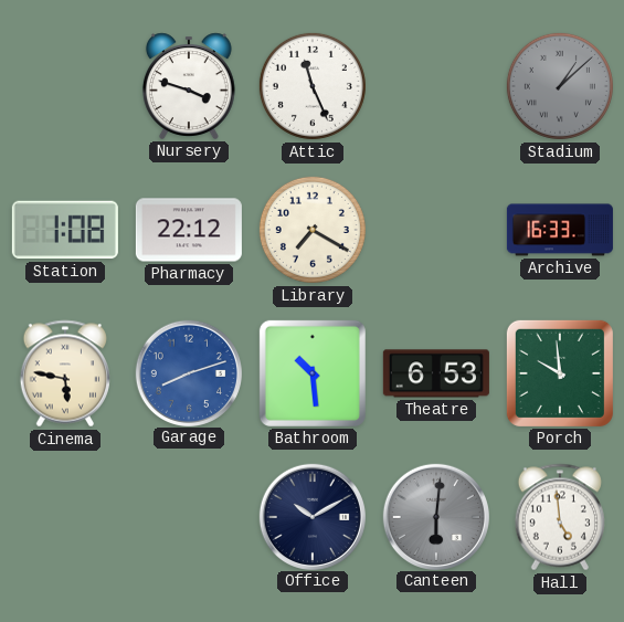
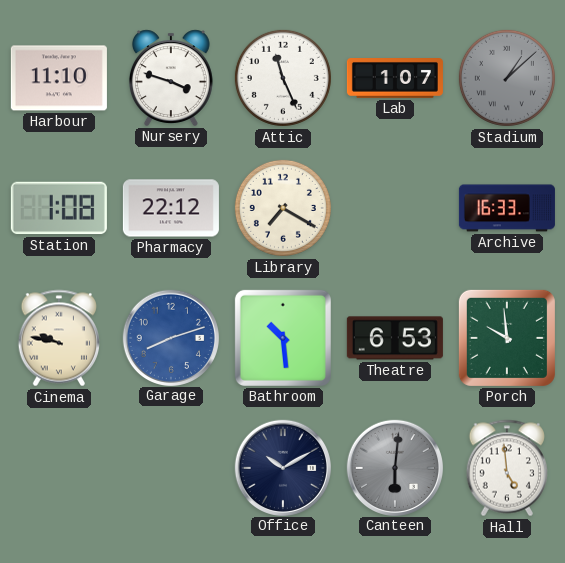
Harbour: none -> 11:10
Lab: none -> 1:07
Cinema: 5:47 -> 9:47
